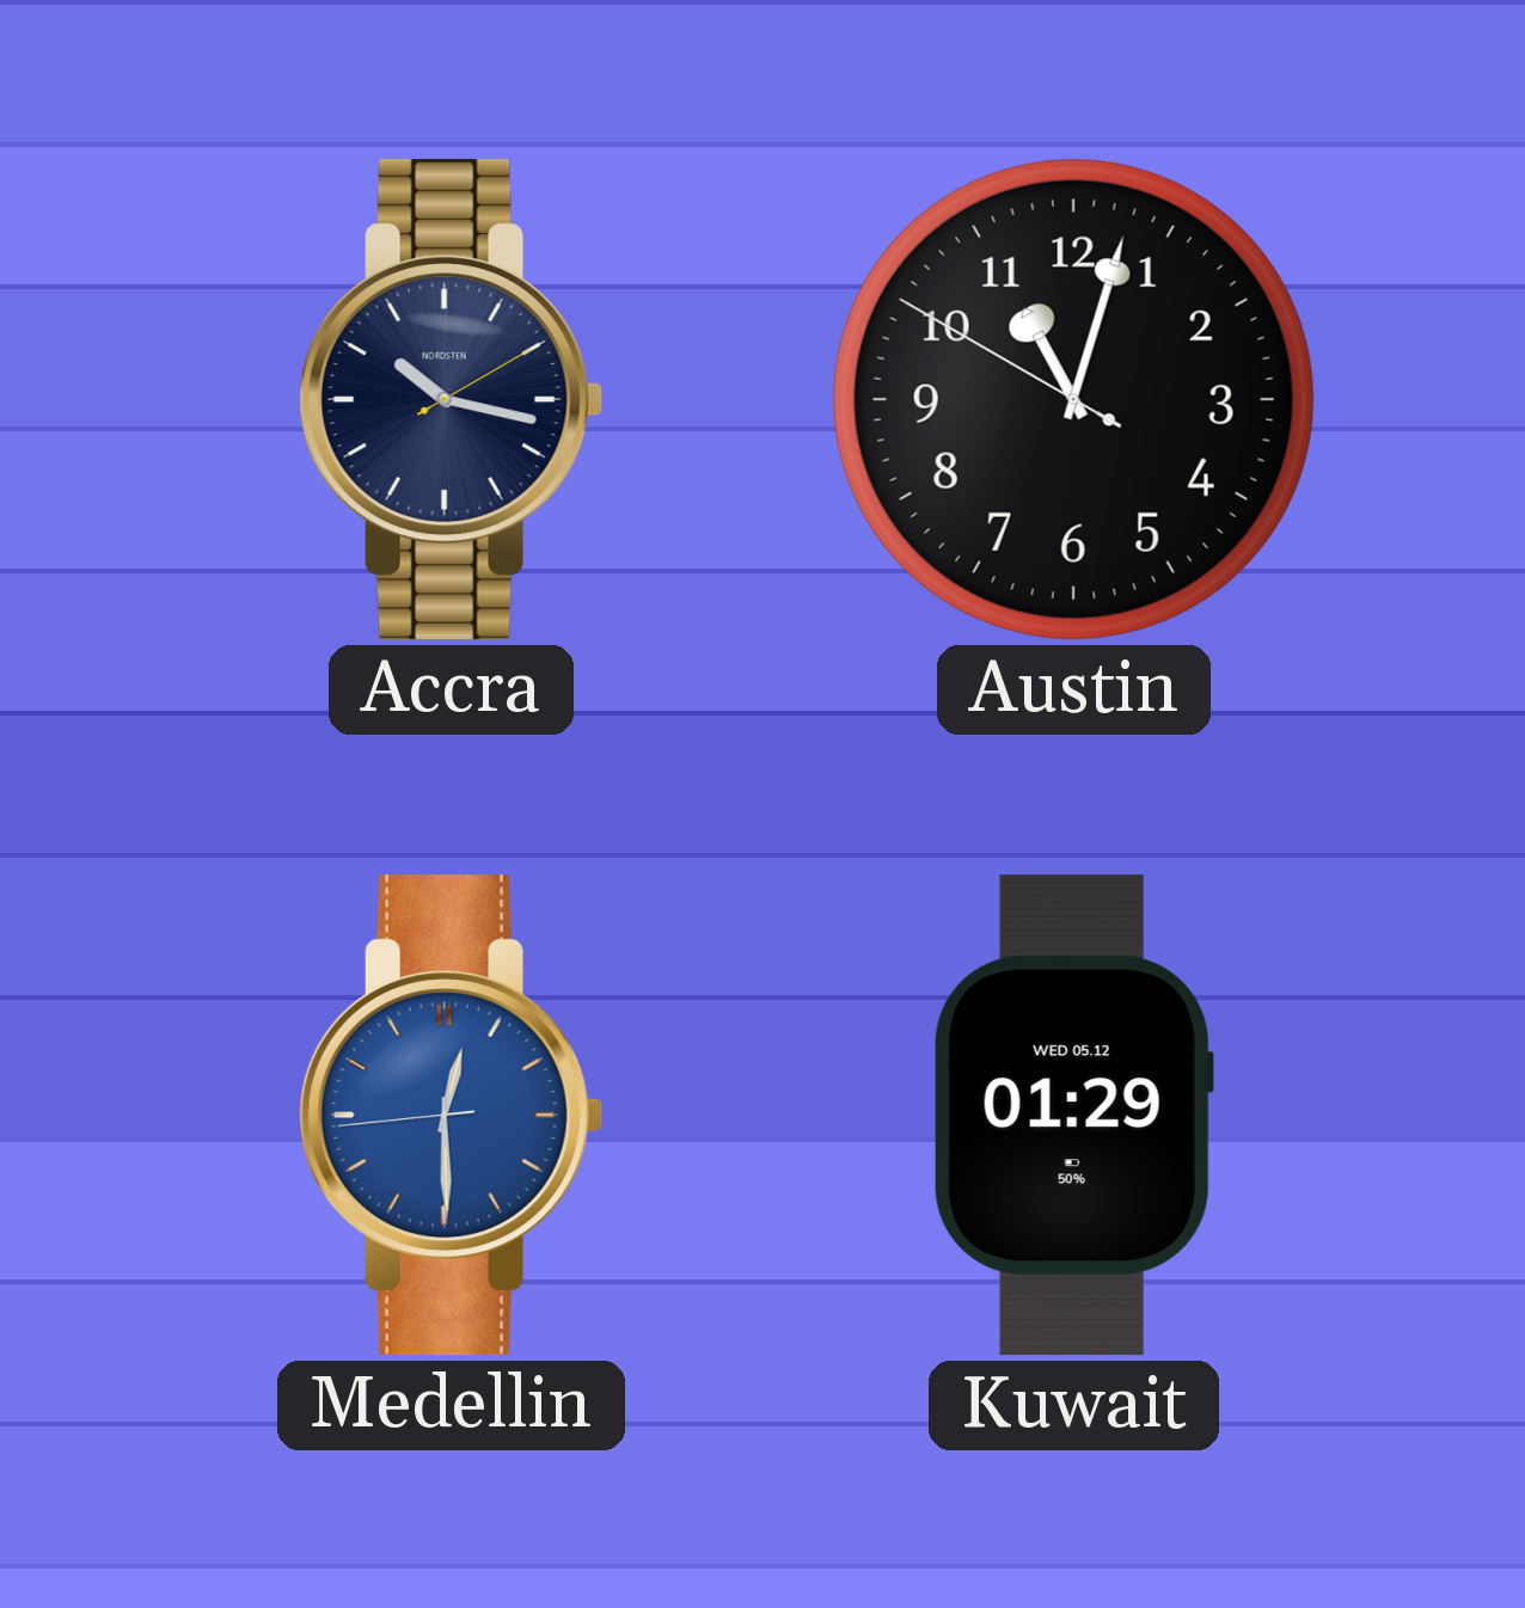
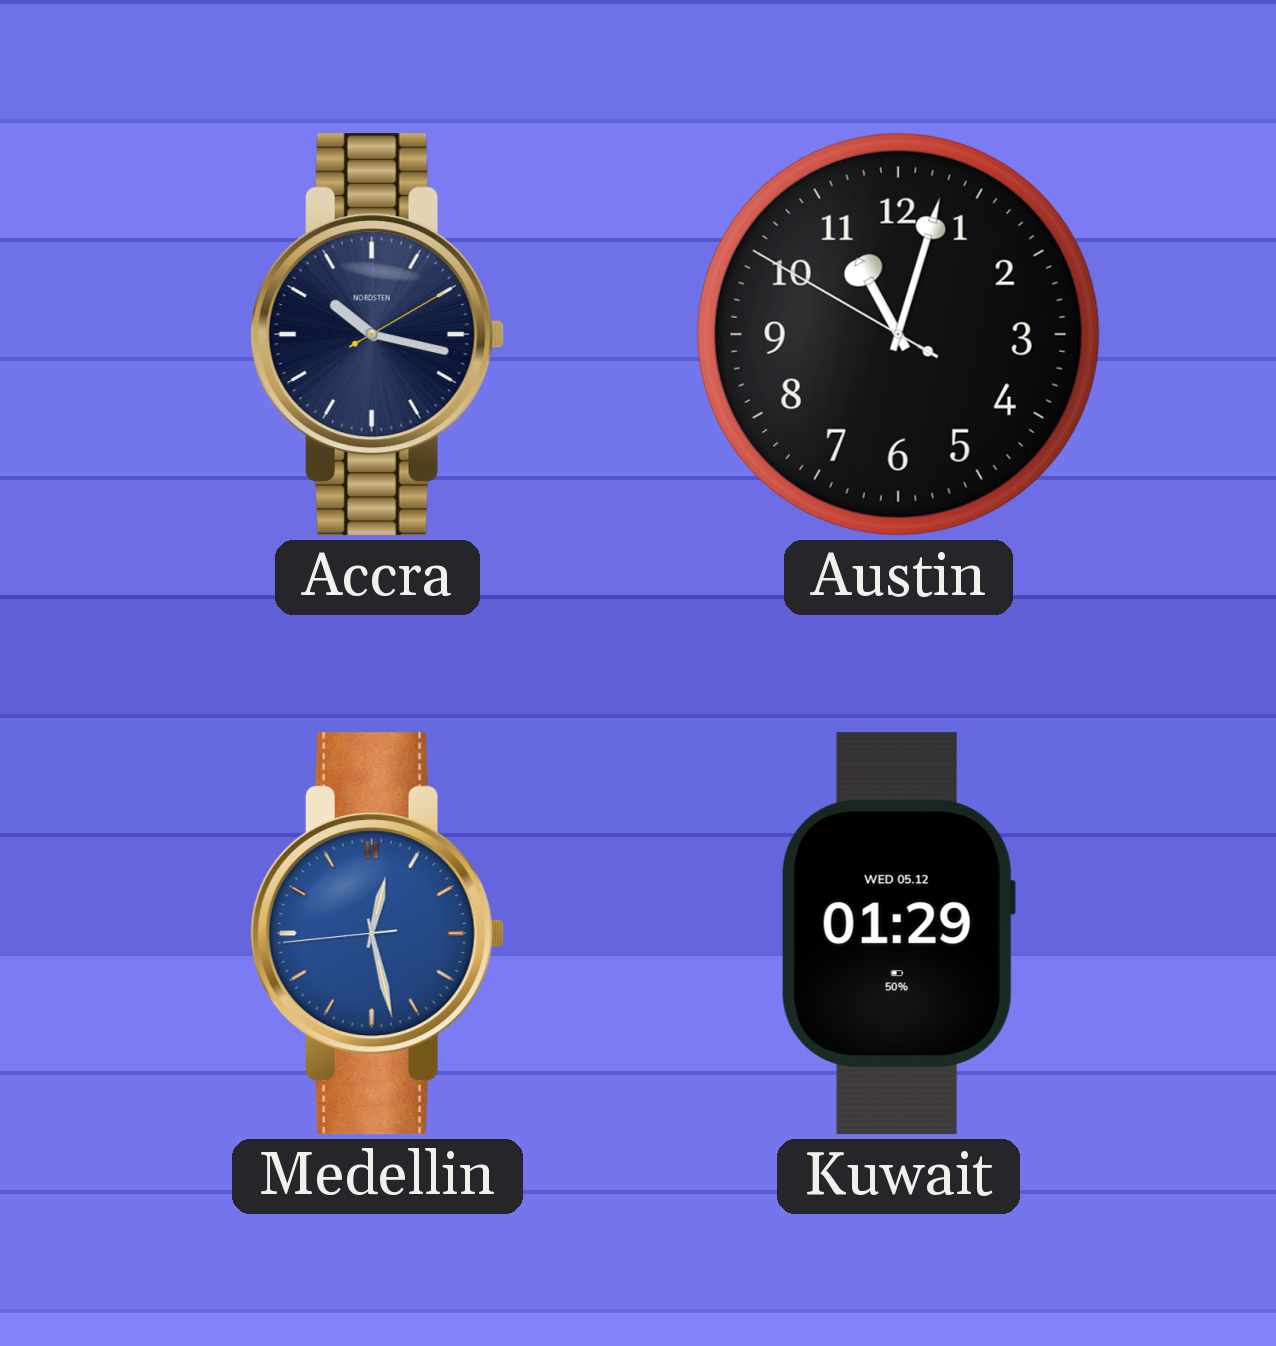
Medellin: 12:29 -> 12:27
